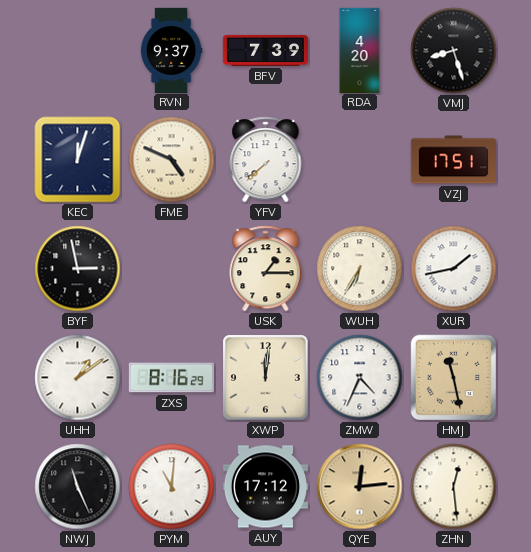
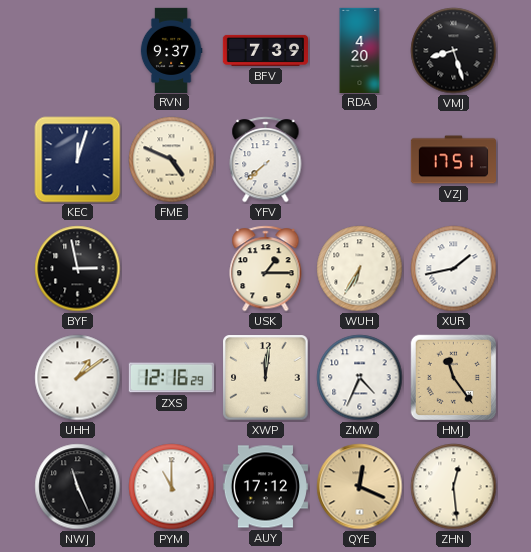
ZXS: 8:16 -> 12:16
HMJ: 11:28 -> 11:24
PYM: 11:01 -> 11:00
QYE: 12:14 -> 12:19
